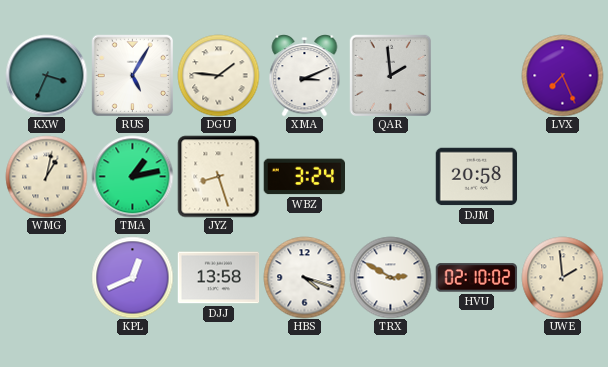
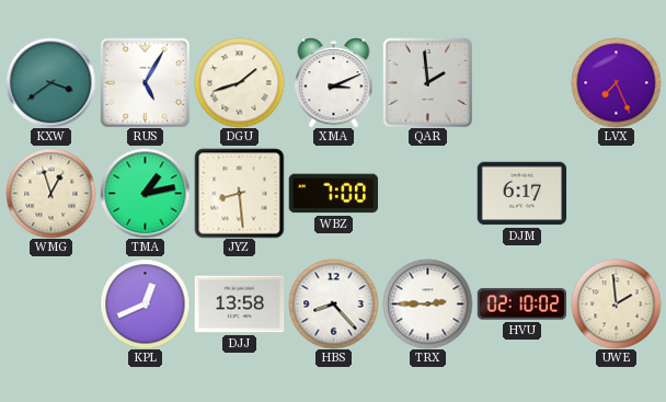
KXW: 3:34 -> 3:39
DGU: 1:46 -> 1:42
WMG: 1:02 -> 12:57
JYZ: 8:27 -> 8:29
WBZ: 3:24 -> 7:00
DJM: 20:58 -> 6:17
HBS: 4:18 -> 8:23
TRX: 2:50 -> 2:45
